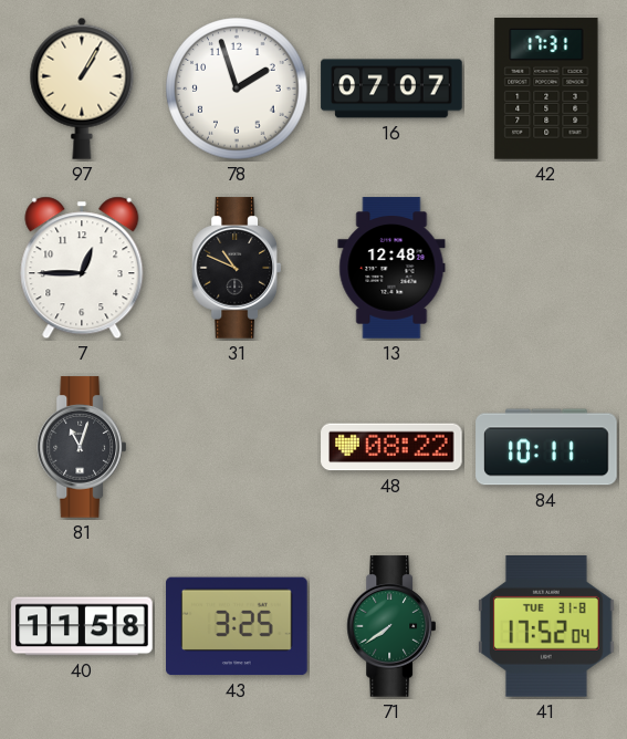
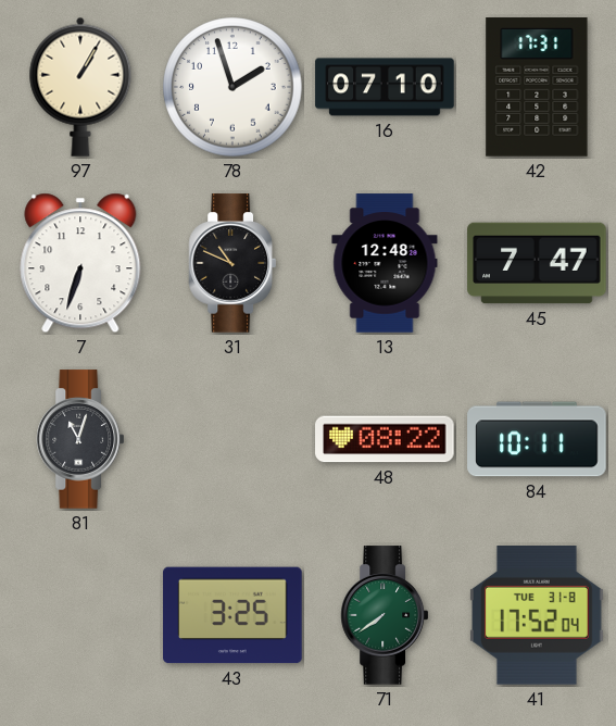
16: 07:07 -> 07:10
7: 12:45 -> 6:33
45: none -> 7:47
40: 11:58 -> none
